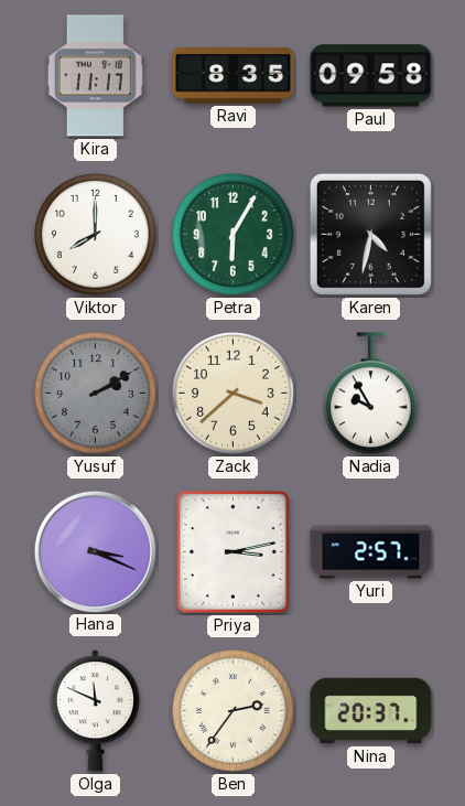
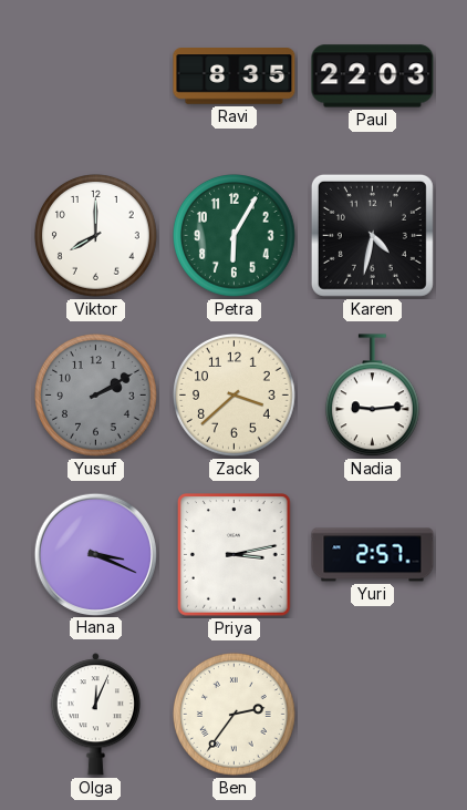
Kira: 11:17 -> none
Paul: 09:58 -> 22:03
Nadia: 9:55 -> 9:14
Olga: 11:49 -> 12:04
Nina: 20:37 -> none
